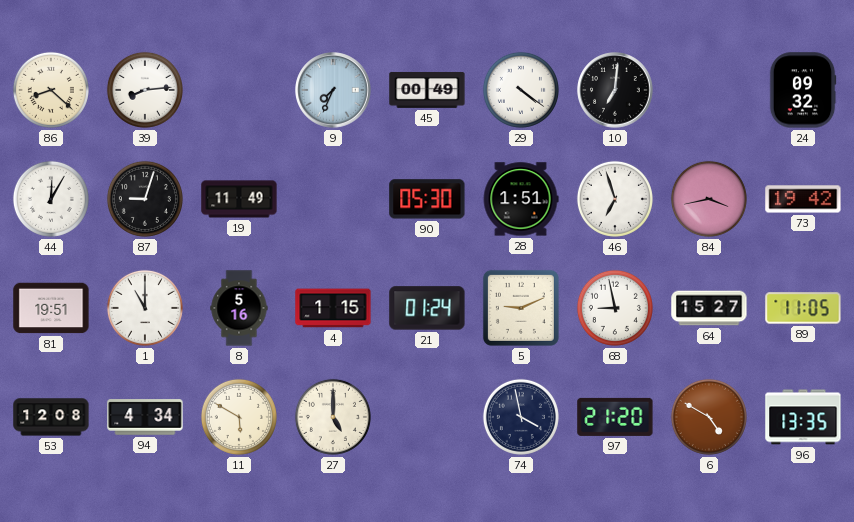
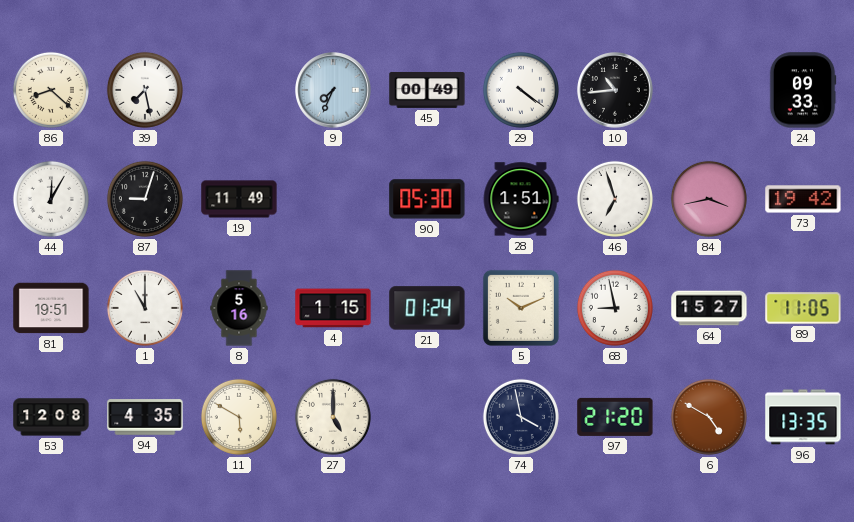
39: 8:14 -> 7:28
10: 7:01 -> 10:44
24: 09:32 -> 09:33
5: 9:11 -> 10:11
94: 4:34 -> 4:35
